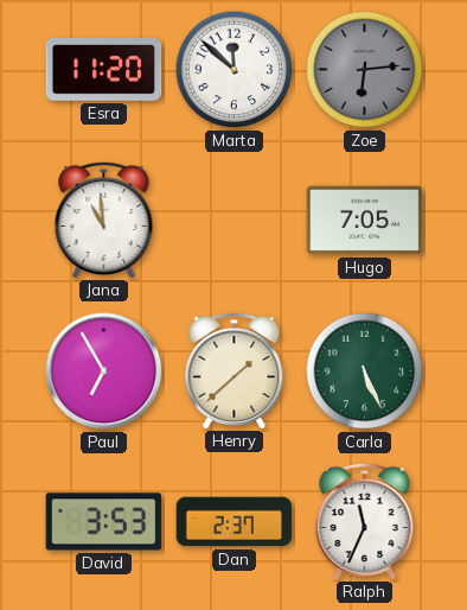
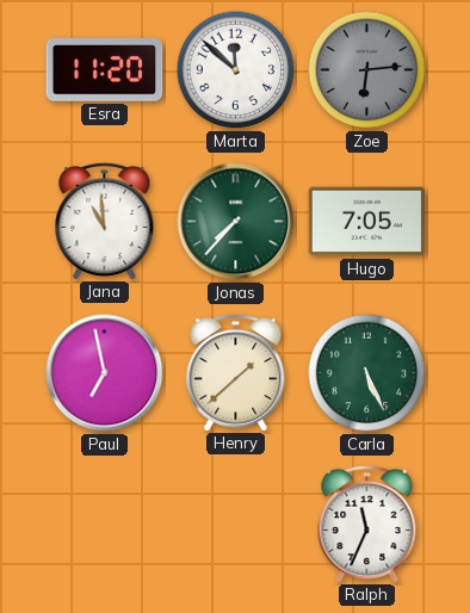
Jonas: none -> 7:37
Paul: 6:55 -> 6:58
David: 3:53 -> none
Dan: 2:37 -> none
